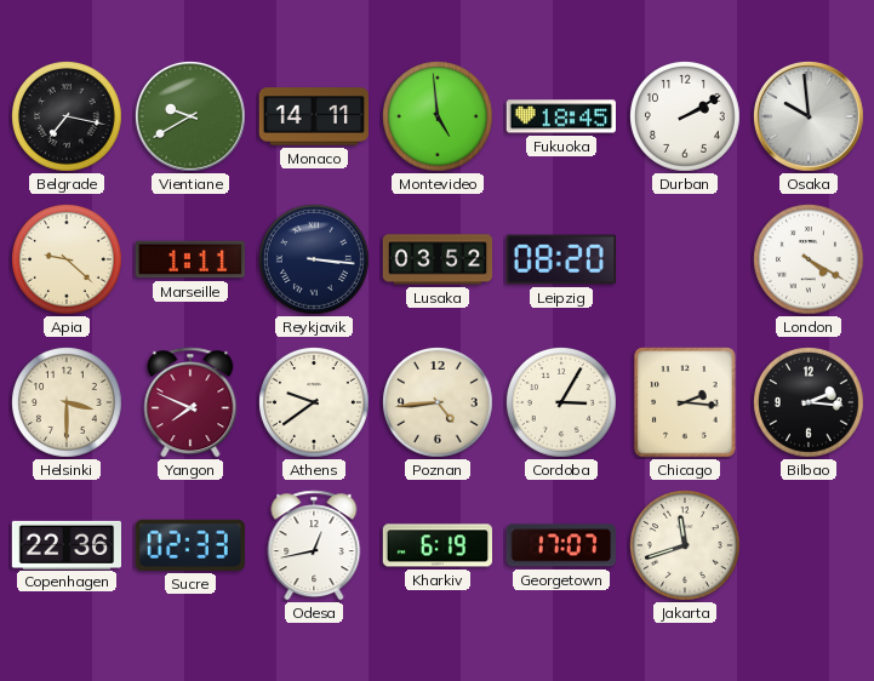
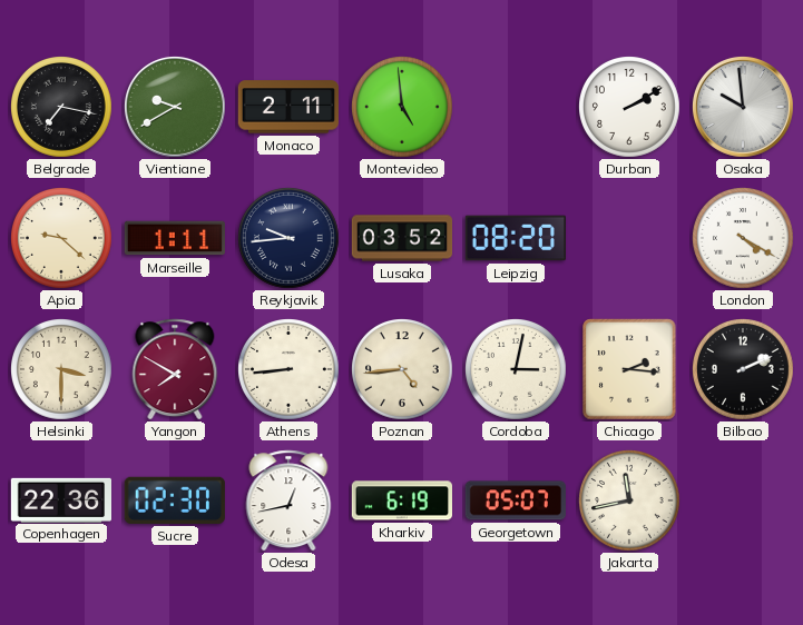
Monaco: 14:11 -> 2:11
Fukuoka: 18:45 -> none
Reykjavik: 3:16 -> 9:44
Yangon: 7:49 -> 7:50
Athens: 9:39 -> 8:44
Cordoba: 3:05 -> 3:02
Bilbao: 2:16 -> 2:11
Sucre: 02:33 -> 02:30
Georgetown: 17:07 -> 05:07
Jakarta: 11:42 -> 11:43
